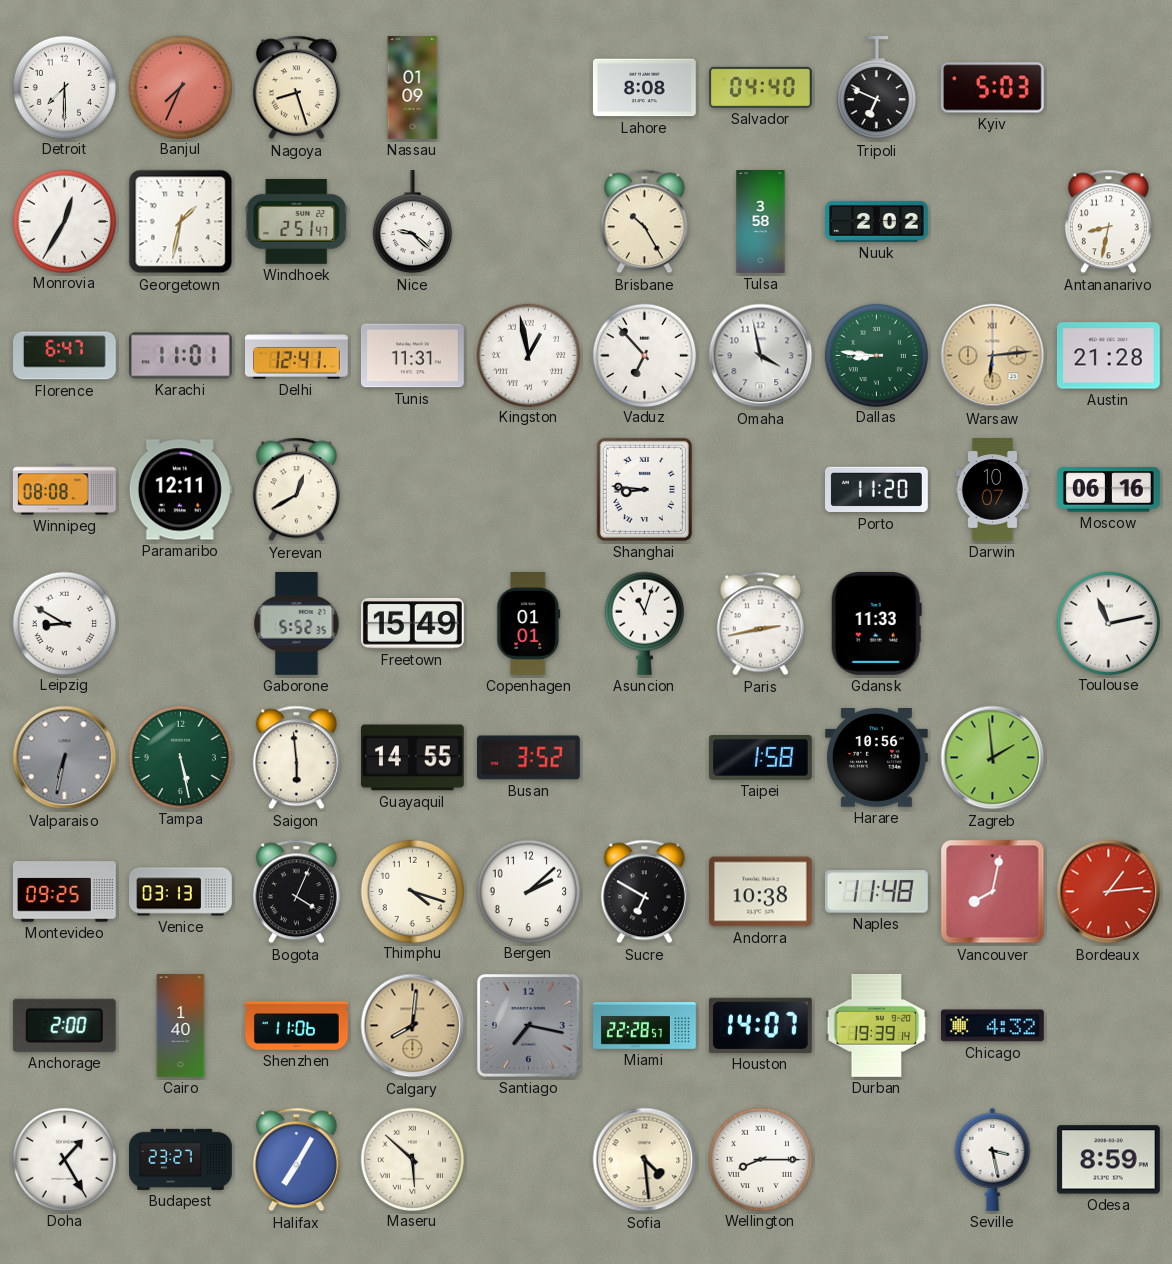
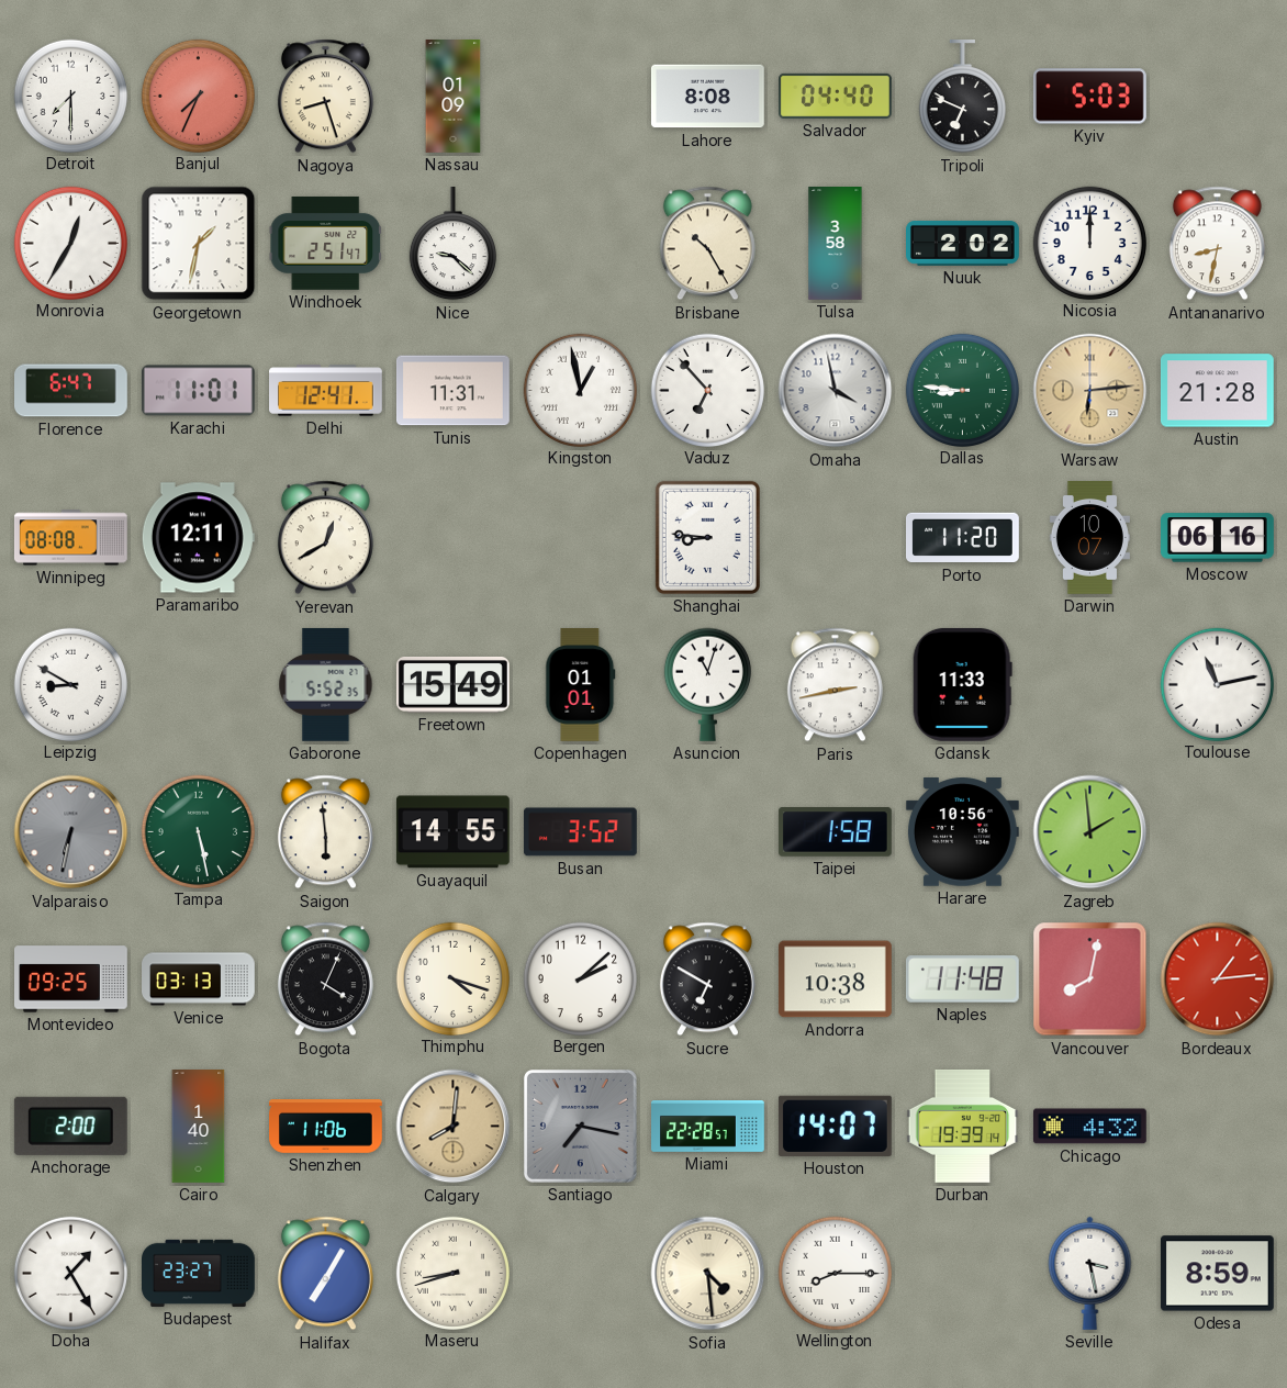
Nicosia: none -> 12:00
Maseru: 5:52 -> 8:42
